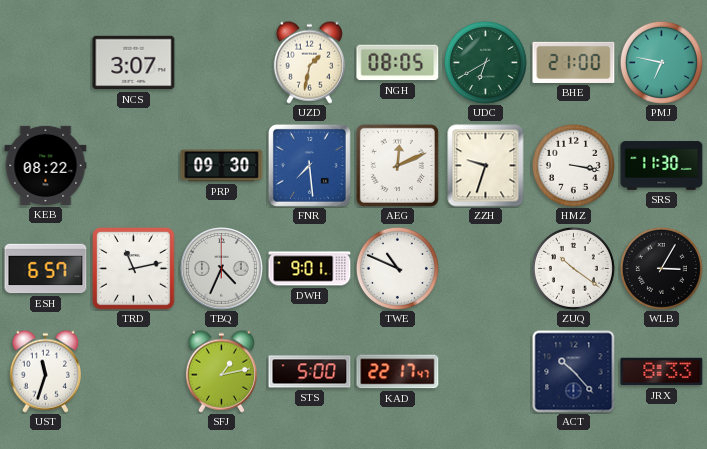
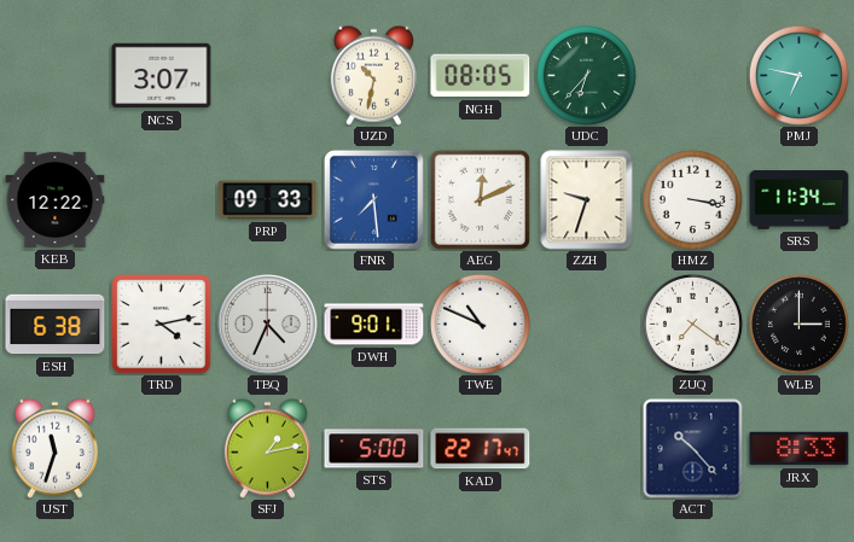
UZD: 1:32 -> 10:32
UDC: 6:40 -> 6:37
BHE: 21:00 -> none
KEB: 08:22 -> 12:22
PRP: 09:30 -> 09:33
SRS: 11:30 -> 11:34
ESH: 6:57 -> 6:38
TRD: 11:13 -> 4:13
ZUQ: 10:21 -> 7:21
WLB: 3:05 -> 3:00
